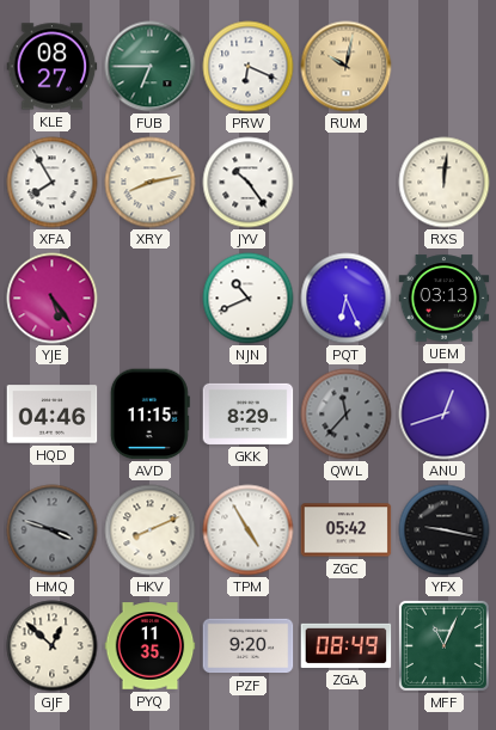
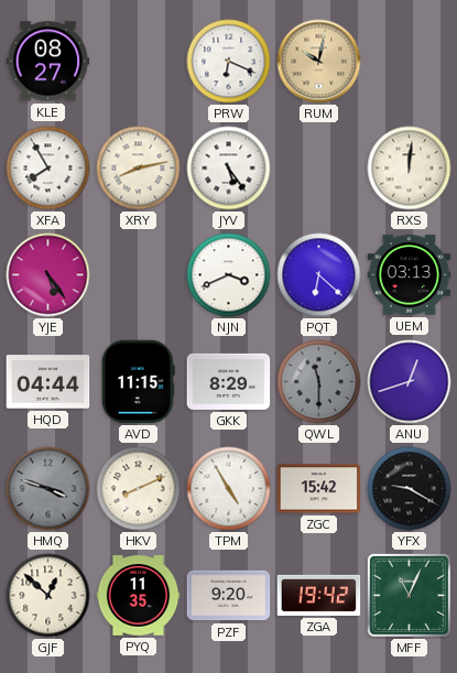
FUB: 6:45 -> none
JYV: 10:24 -> 5:24
NJN: 10:41 -> 3:41
PQT: 6:26 -> 6:22
HQD: 04:46 -> 04:44
QWL: 11:37 -> 11:30
ZGC: 05:42 -> 15:42
YFX: 9:17 -> 9:20
ZGA: 08:49 -> 19:42
